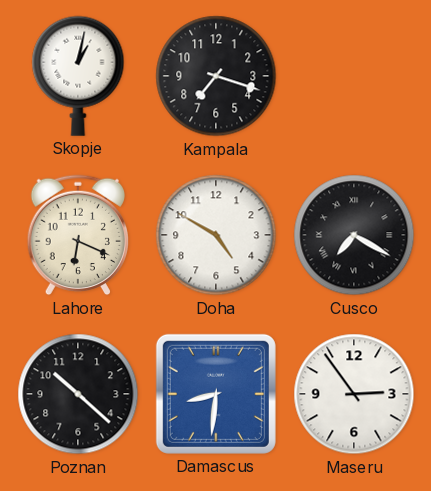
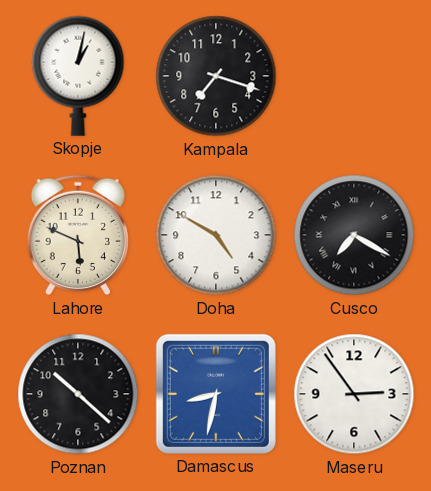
Lahore: 6:19 -> 5:49
Damascus: 8:31 -> 8:32
